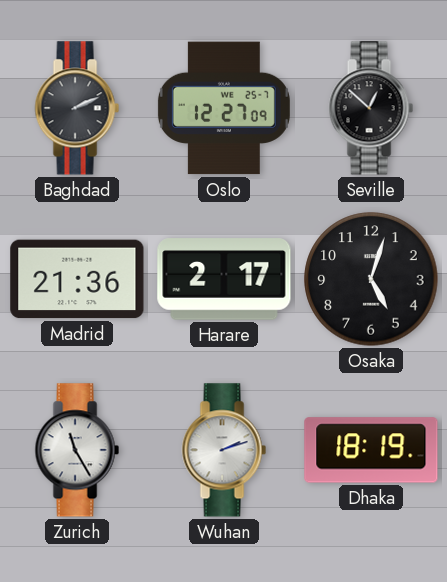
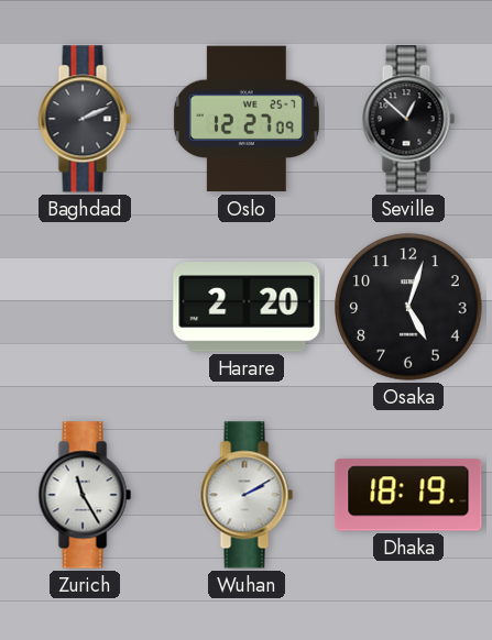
Madrid: 21:36 -> none
Harare: 2:17 -> 2:20
Wuhan: 2:12 -> 2:10
